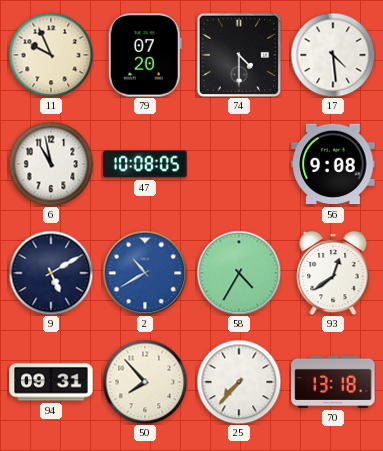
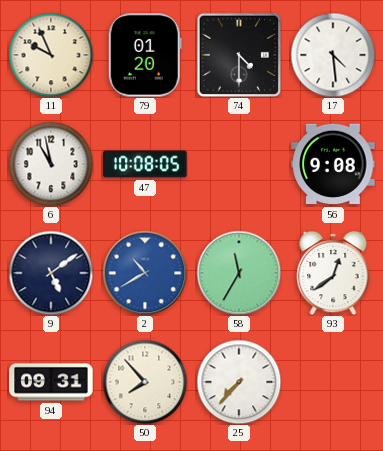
79: 07:20 -> 01:20
9: 5:10 -> 5:09
58: 4:35 -> 11:35
70: 13:18 -> none
